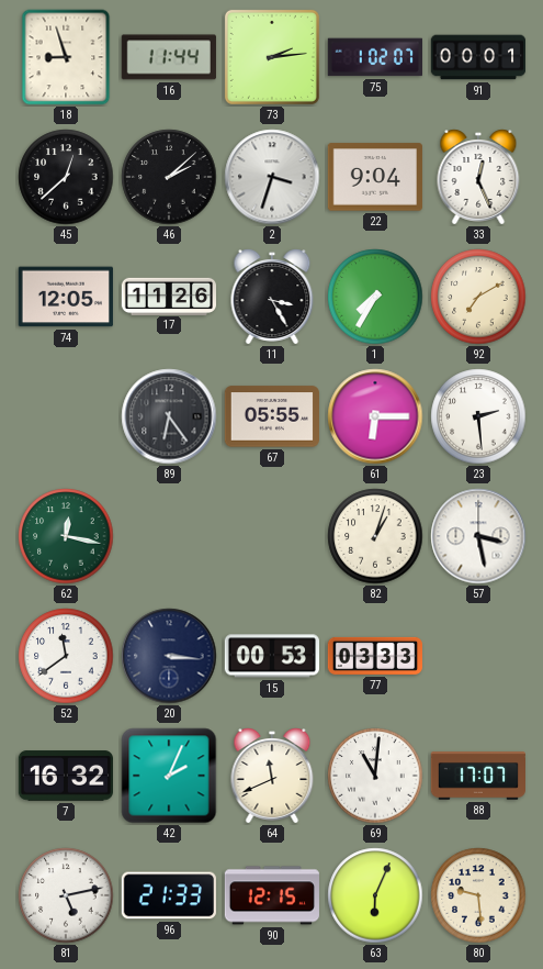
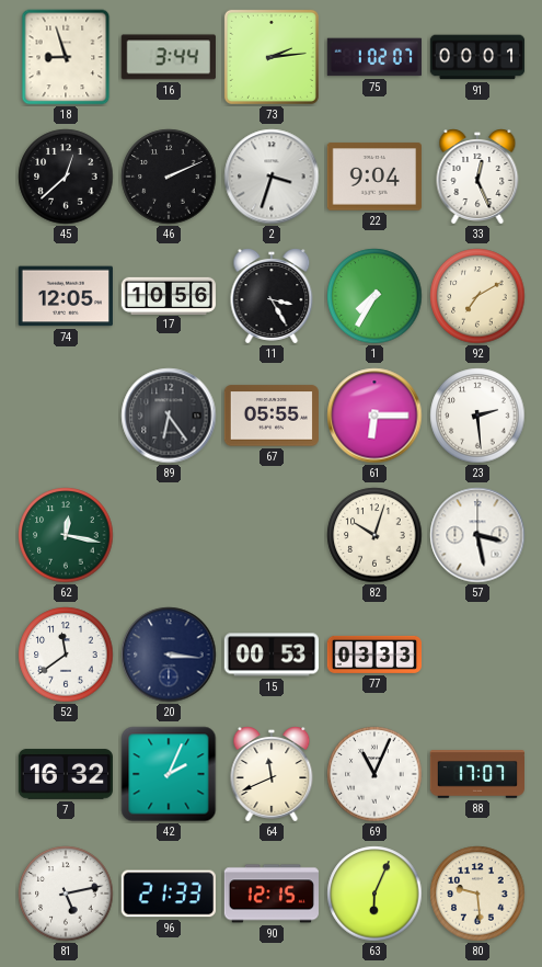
16: 11:44 -> 3:44
46: 2:08 -> 2:11
17: 11:26 -> 10:56
82: 1:03 -> 10:03
69: 11:01 -> 11:04
